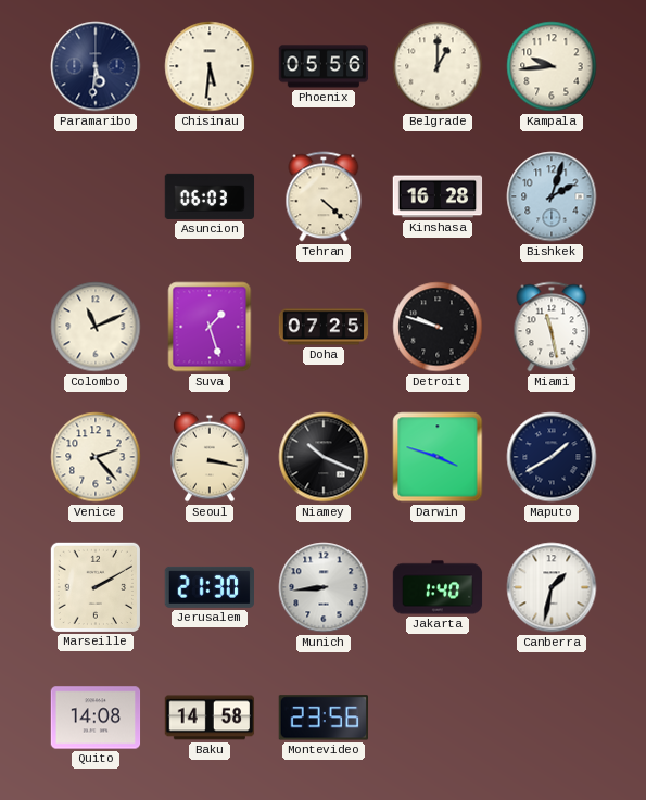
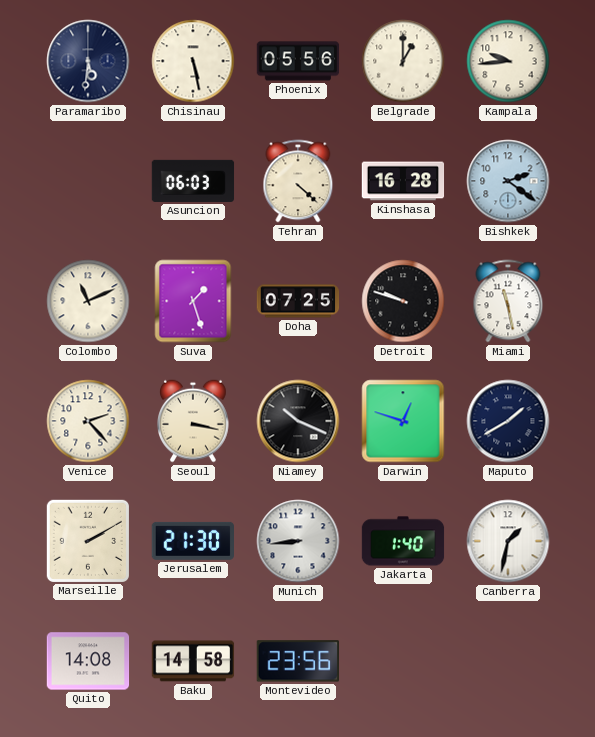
Chisinau: 5:31 -> 5:28
Bishkek: 2:03 -> 2:21
Darwin: 3:48 -> 12:48
